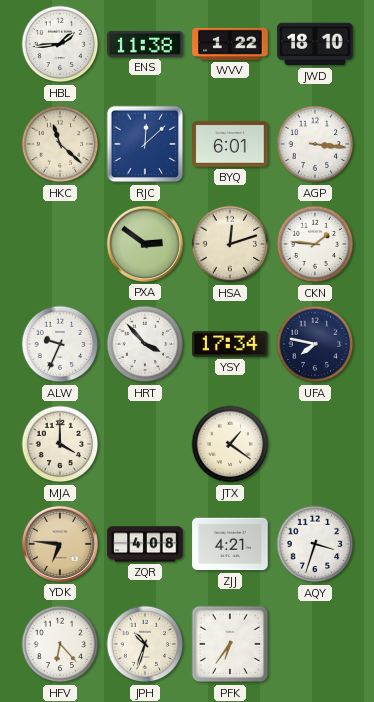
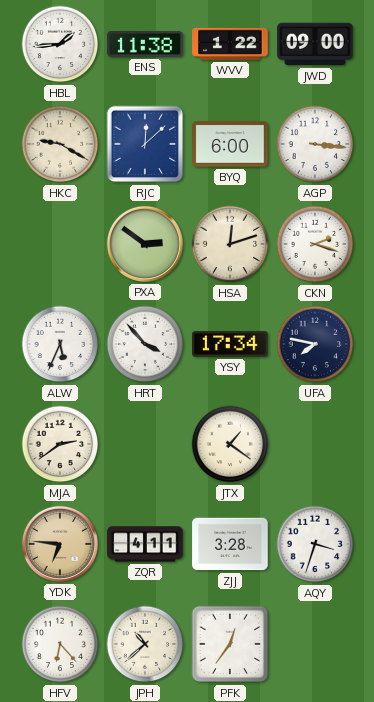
JWD: 18:10 -> 09:00
HKC: 11:22 -> 9:20
BYQ: 6:01 -> 6:00
CKN: 1:46 -> 2:18
ALW: 9:34 -> 5:34
MJA: 4:00 -> 2:39
ZQR: 4:08 -> 4:11
ZJJ: 4:21 -> 3:28
JPH: 10:33 -> 10:38
PFK: 6:36 -> 12:36
